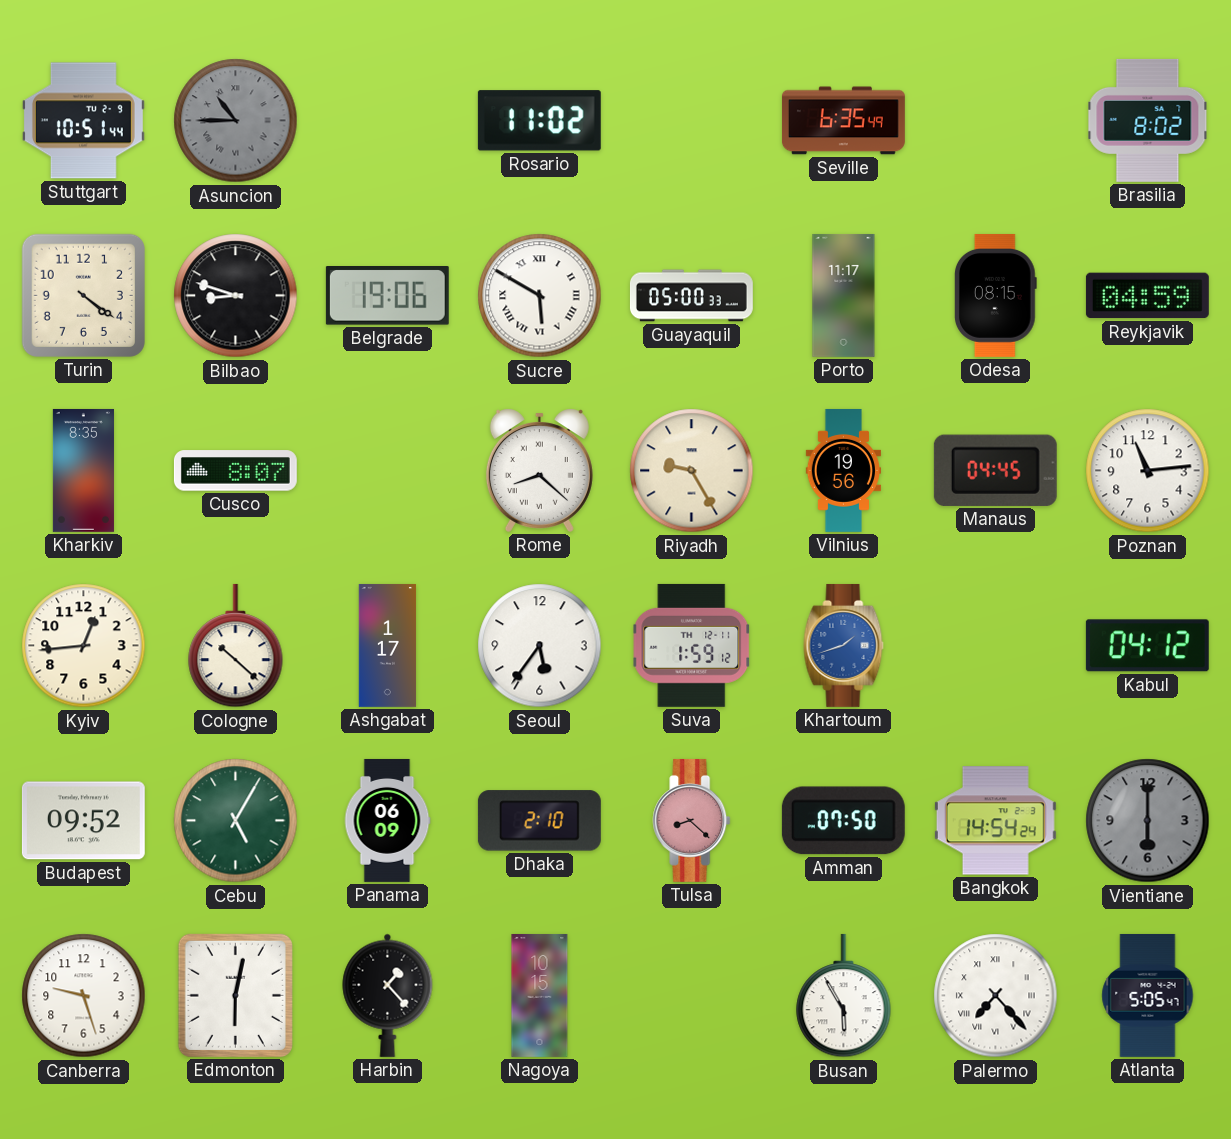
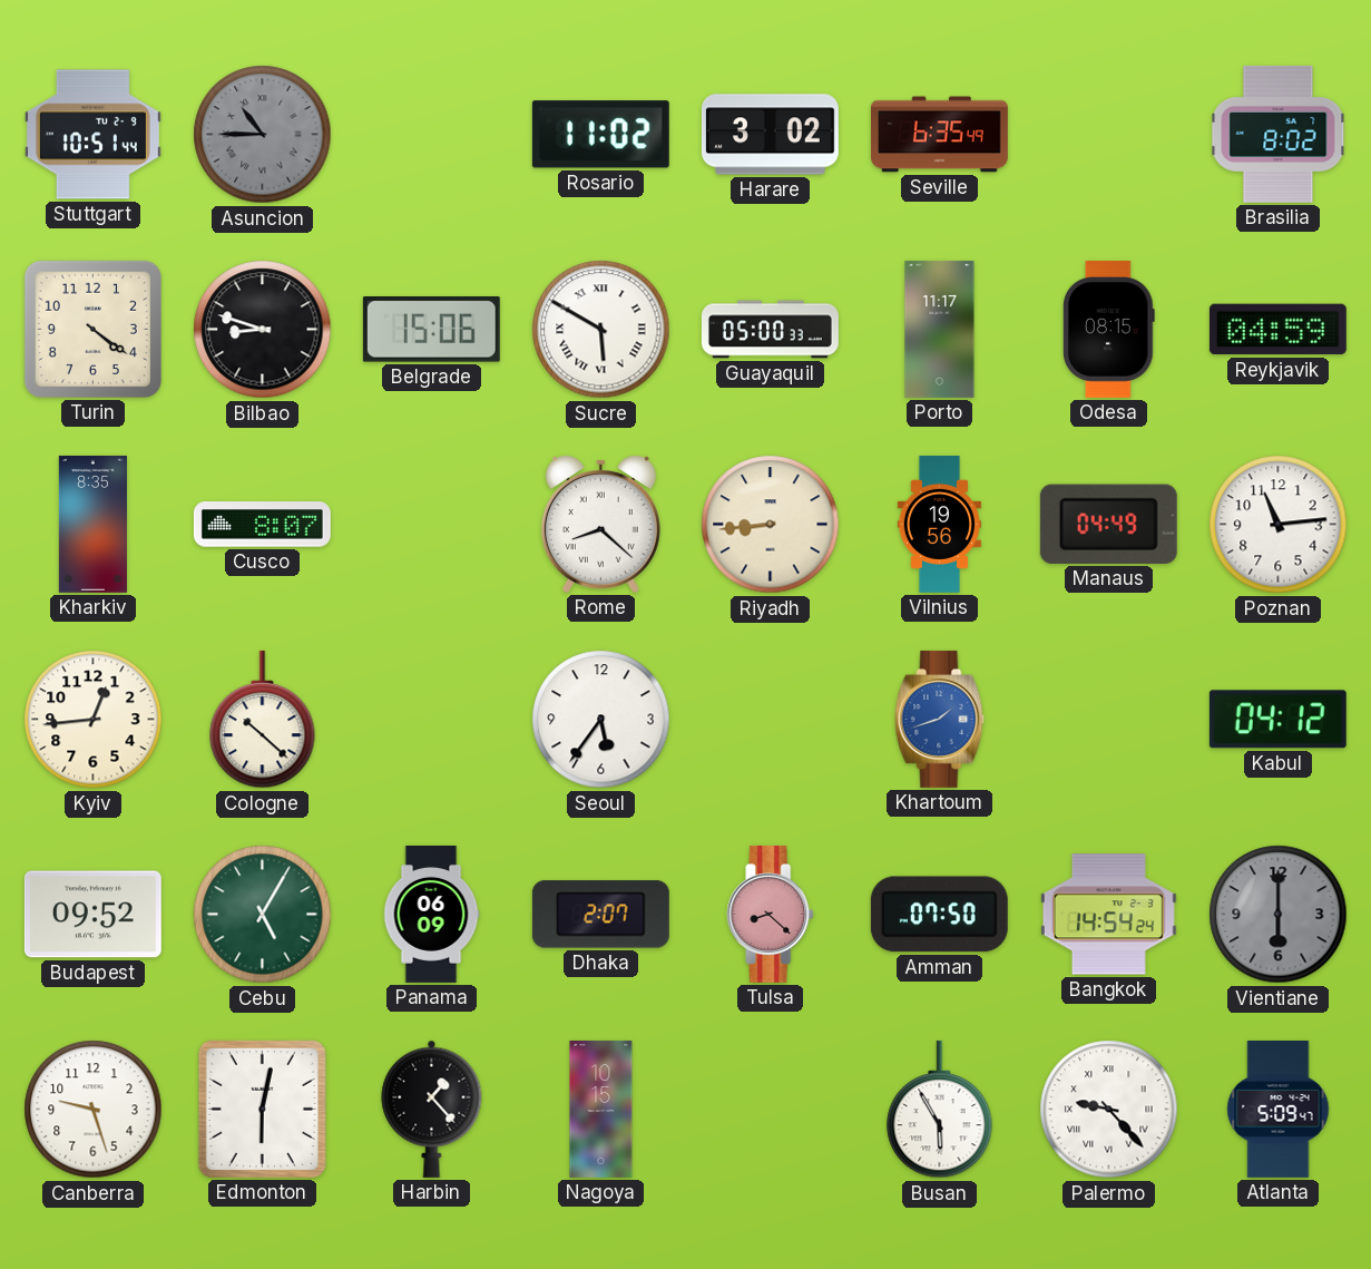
Harare: none -> 3:02
Belgrade: 19:06 -> 15:06
Riyadh: 9:25 -> 8:44
Manaus: 04:45 -> 04:49
Ashgabat: 1:17 -> none
Suva: 1:59 -> none
Dhaka: 2:10 -> 2:07
Palermo: 7:23 -> 9:23
Atlanta: 5:05 -> 5:09
